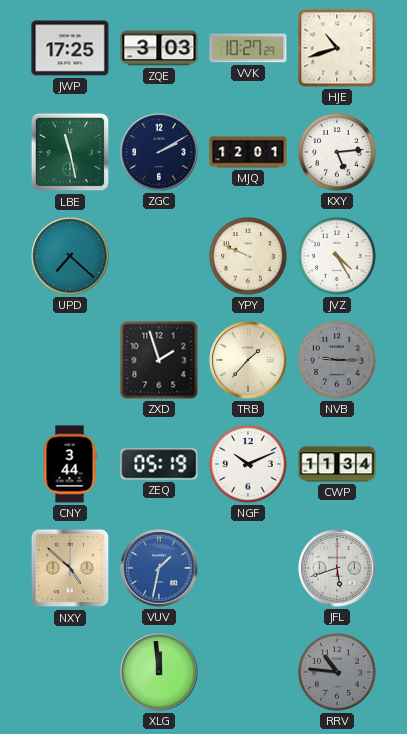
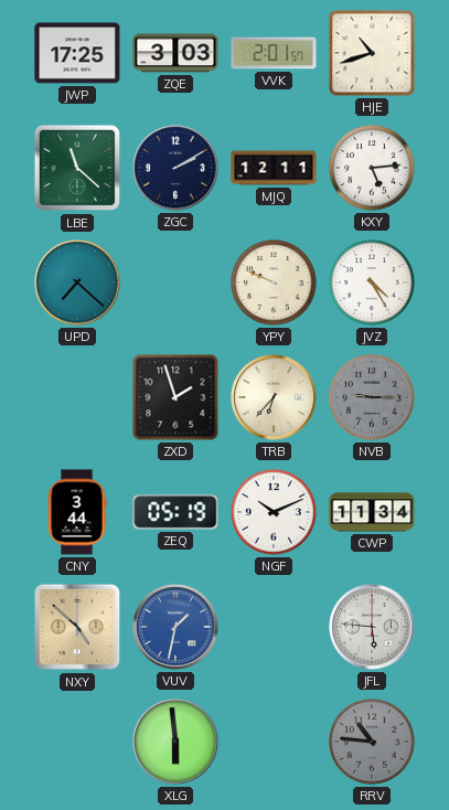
VVK: 10:27 -> 2:01
LBE: 11:28 -> 11:22
MJQ: 12:01 -> 12:11
TRB: 1:37 -> 6:37
JFL: 5:42 -> 5:46
XLG: 11:59 -> 5:59
